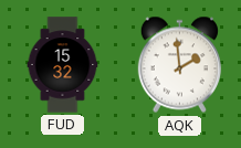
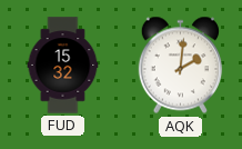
AQK: 1:59 -> 2:01
